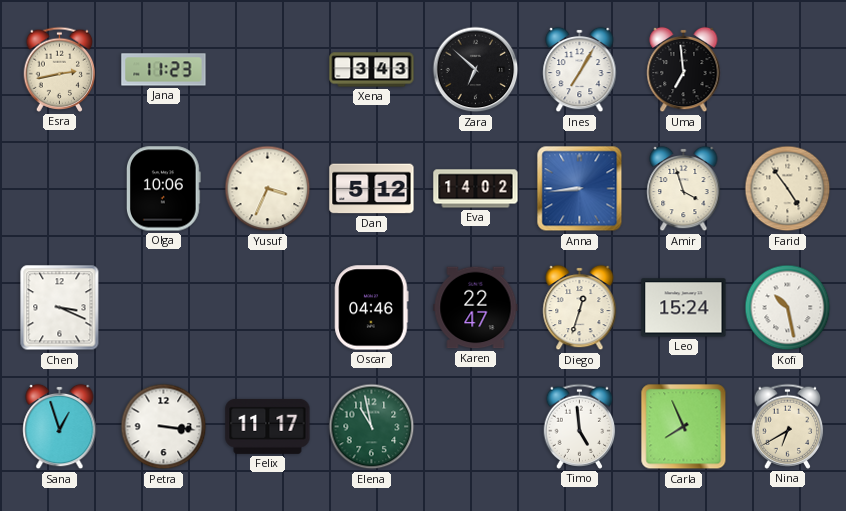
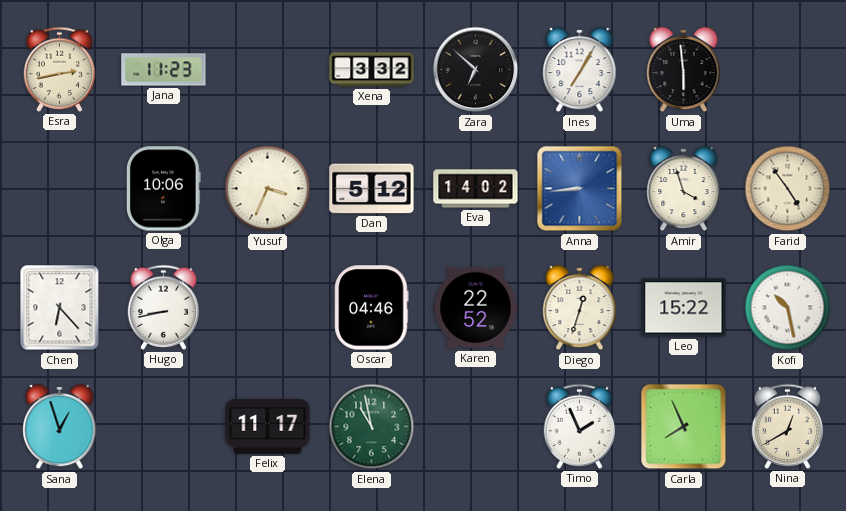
Xena: 3:43 -> 3:32
Uma: 6:59 -> 5:59
Chen: 3:19 -> 6:23
Hugo: none -> 8:43
Karen: 22:47 -> 22:52
Leo: 15:24 -> 15:22
Petra: 3:16 -> none
Timo: 4:59 -> 1:56
Nina: 6:40 -> 12:40
